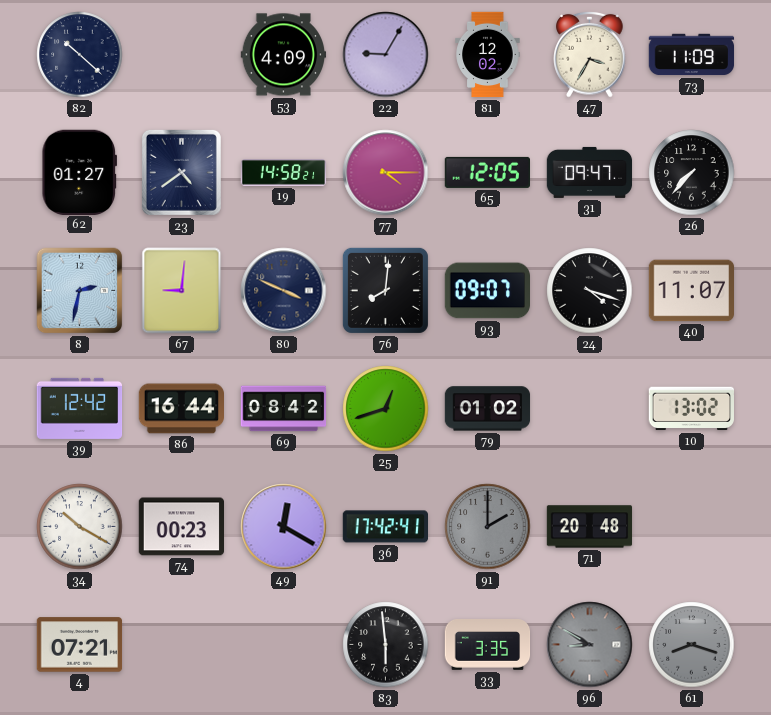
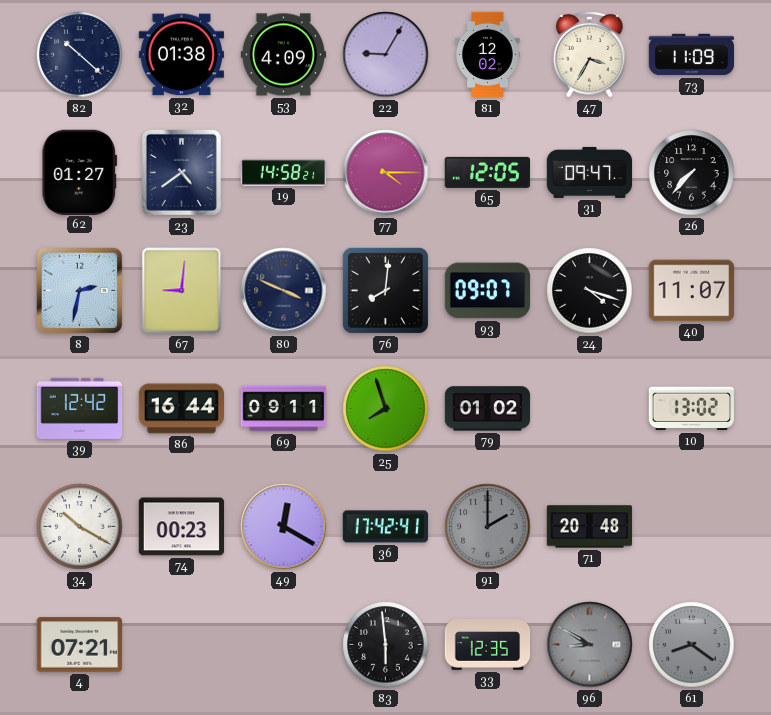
32: none -> 01:38
69: 08:42 -> 09:11
25: 12:42 -> 7:57
33: 3:35 -> 12:35
61: 8:18 -> 8:21
